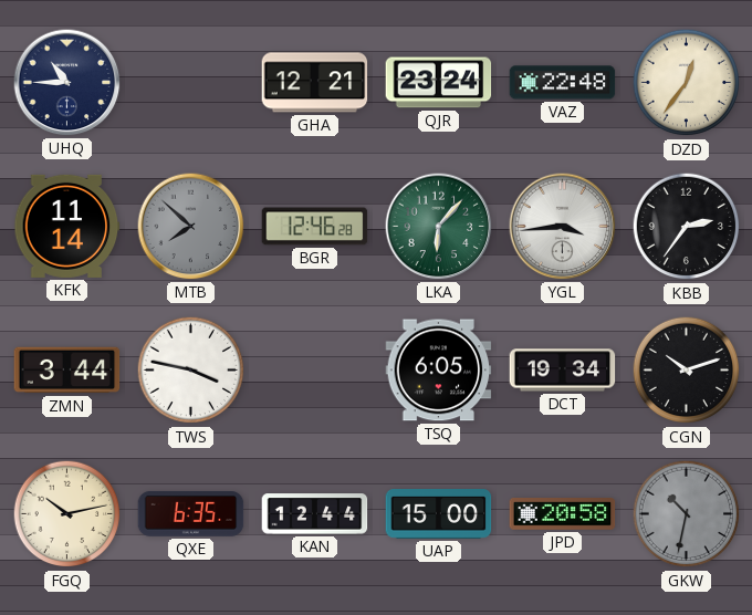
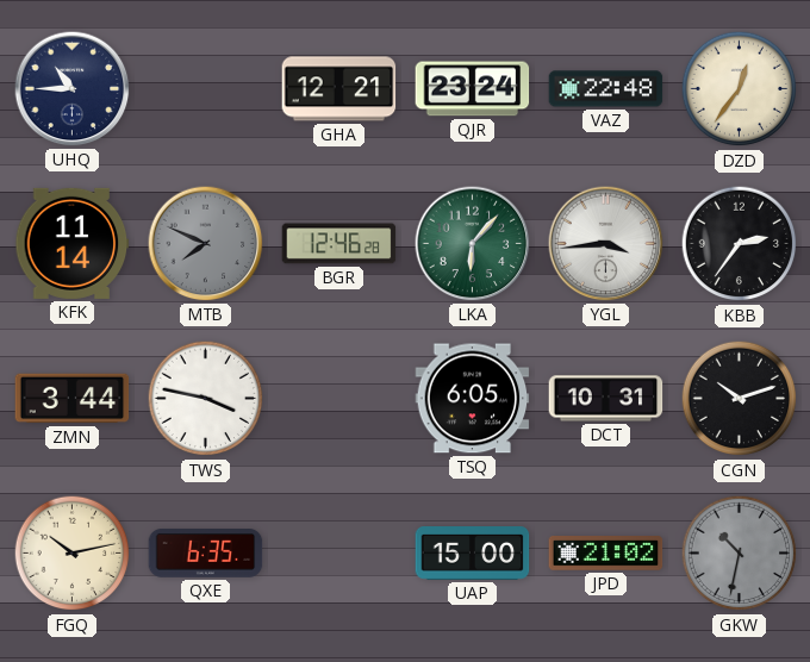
MTB: 7:52 -> 7:49
DCT: 19:34 -> 10:31
KAN: 12:44 -> none
JPD: 20:58 -> 21:02
